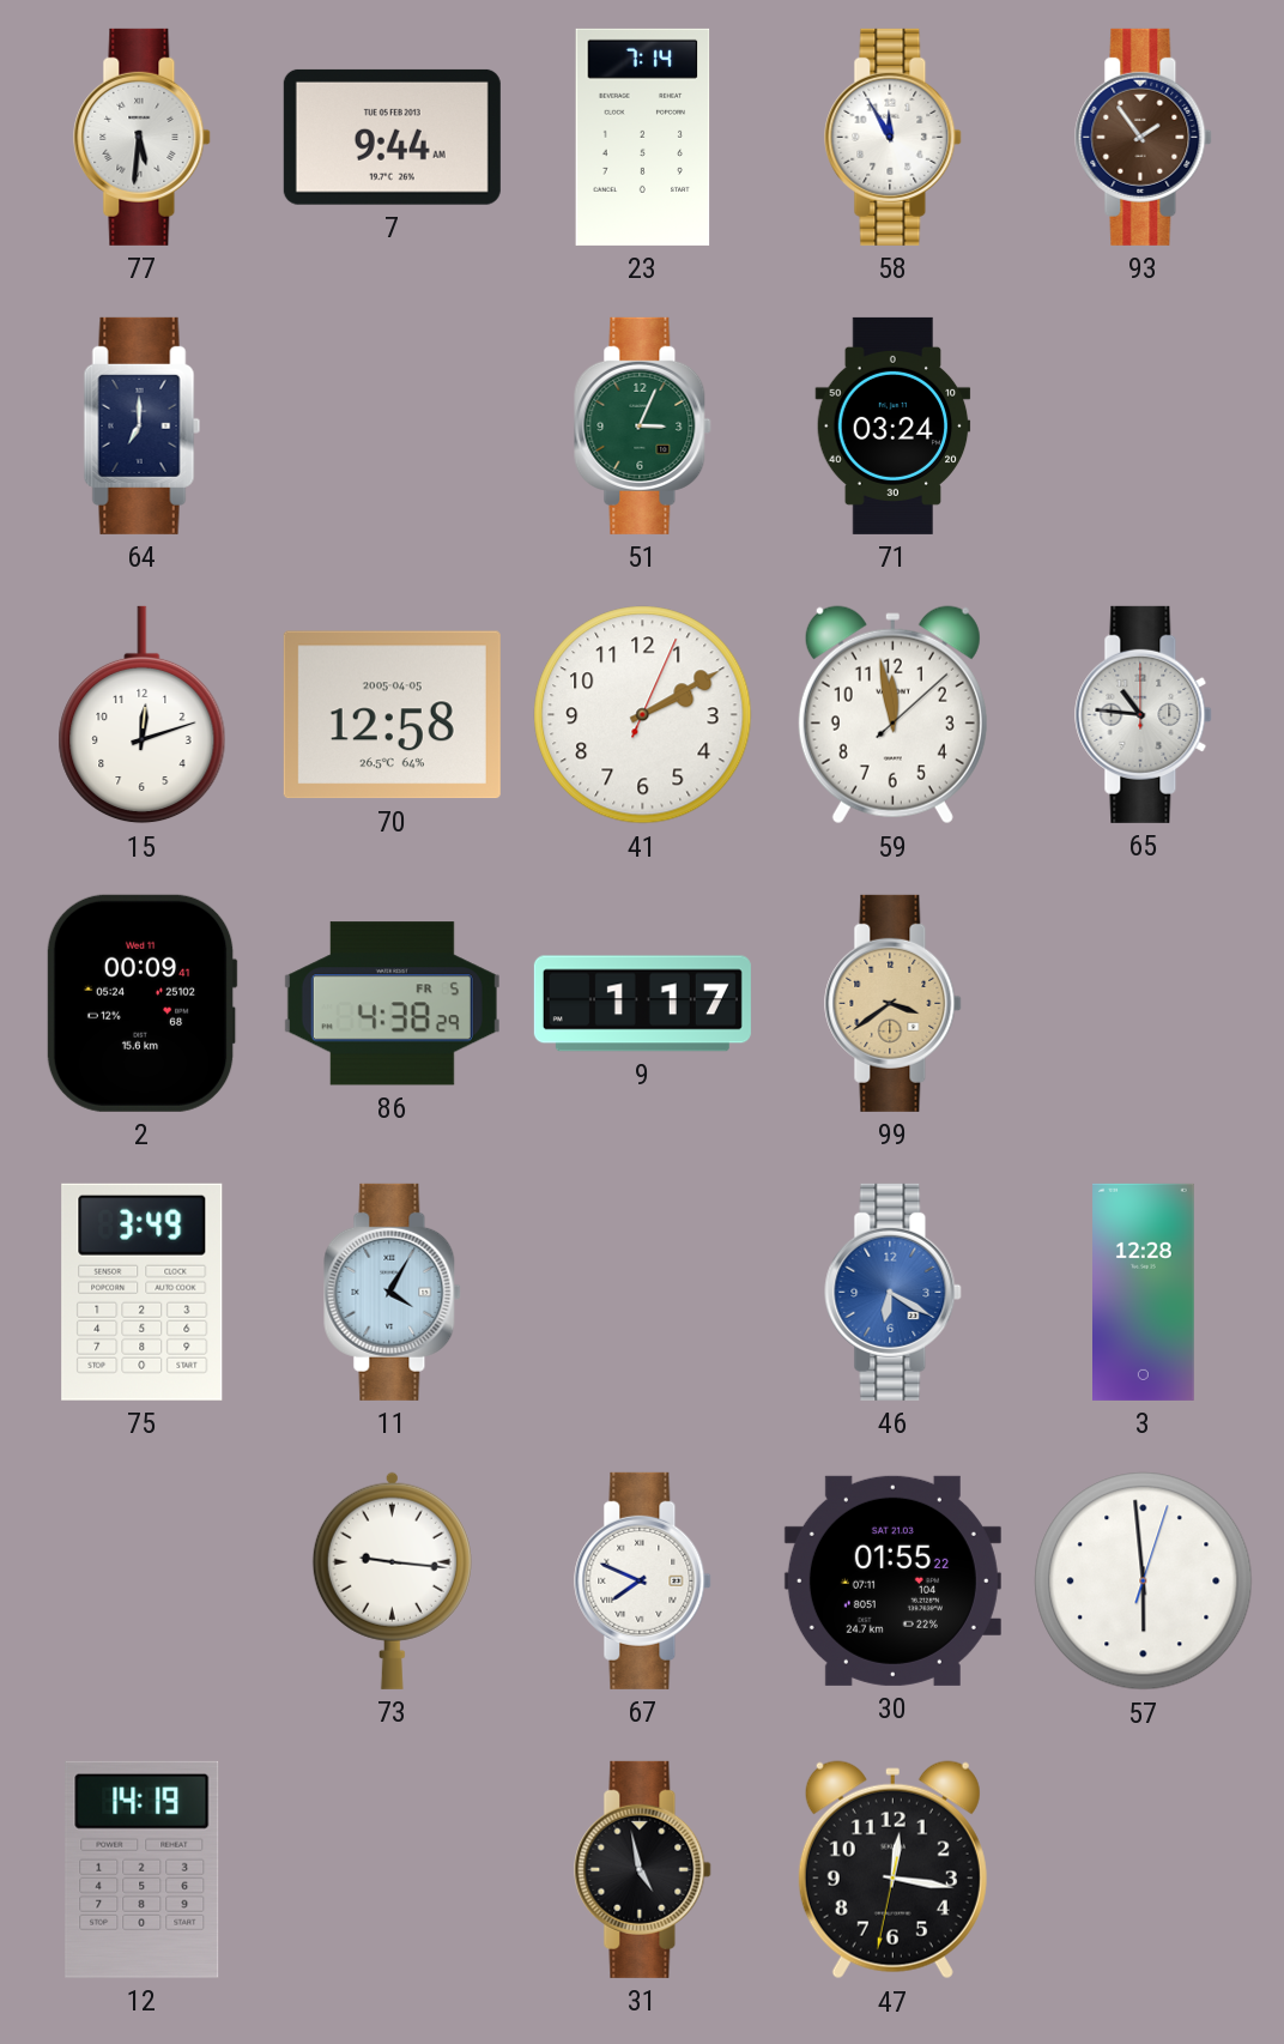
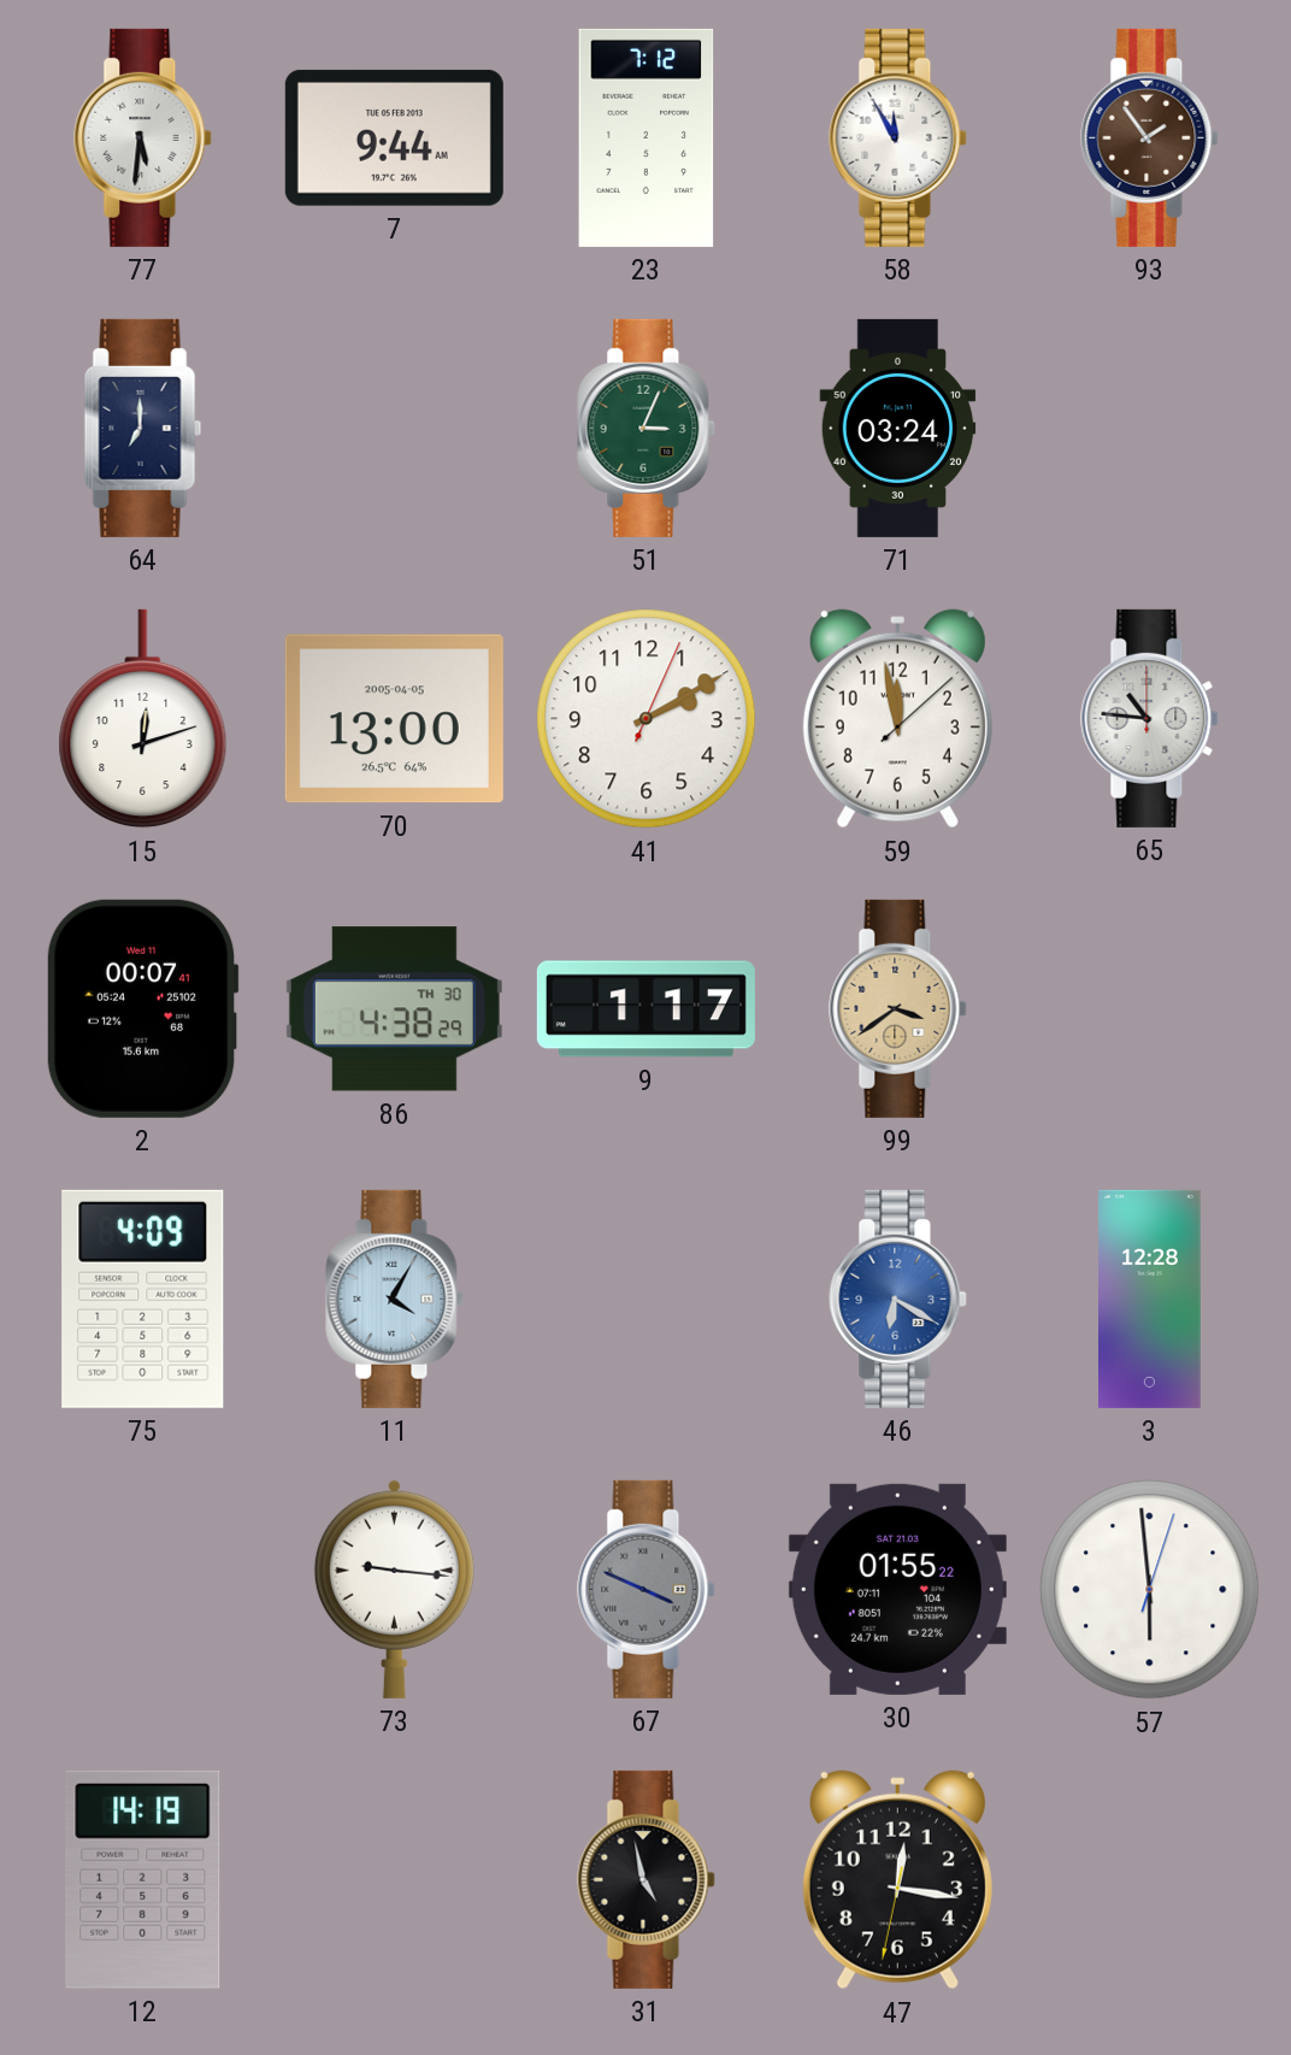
23: 7:14 -> 7:12
70: 12:58 -> 13:00
2: 00:09 -> 00:07
86 date: FR 5 -> TH 30
75: 3:49 -> 4:09
67: 7:49 -> 3:49
67 dial: white -> grey
